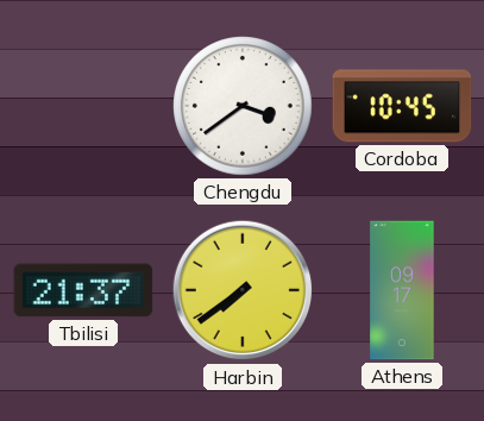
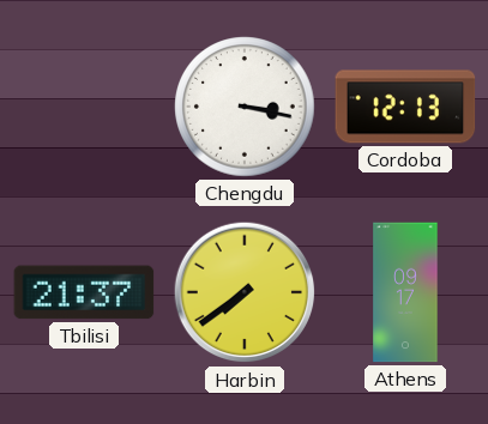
Chengdu: 3:39 -> 3:17
Cordoba: 10:45 -> 12:13
